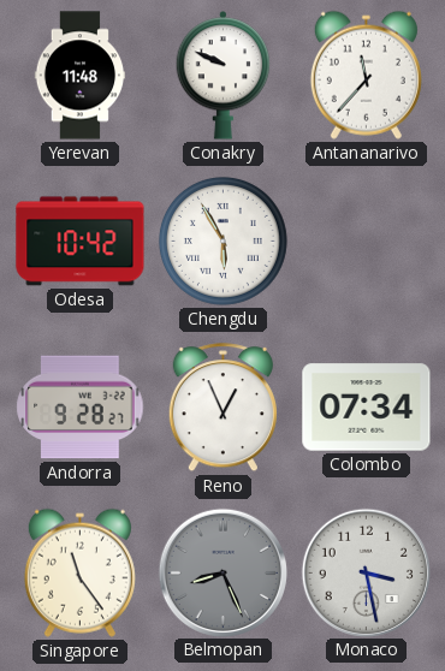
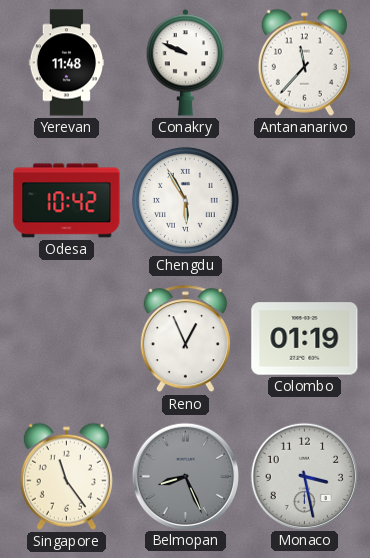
Andorra: 9:28 -> none
Colombo: 07:34 -> 01:19
